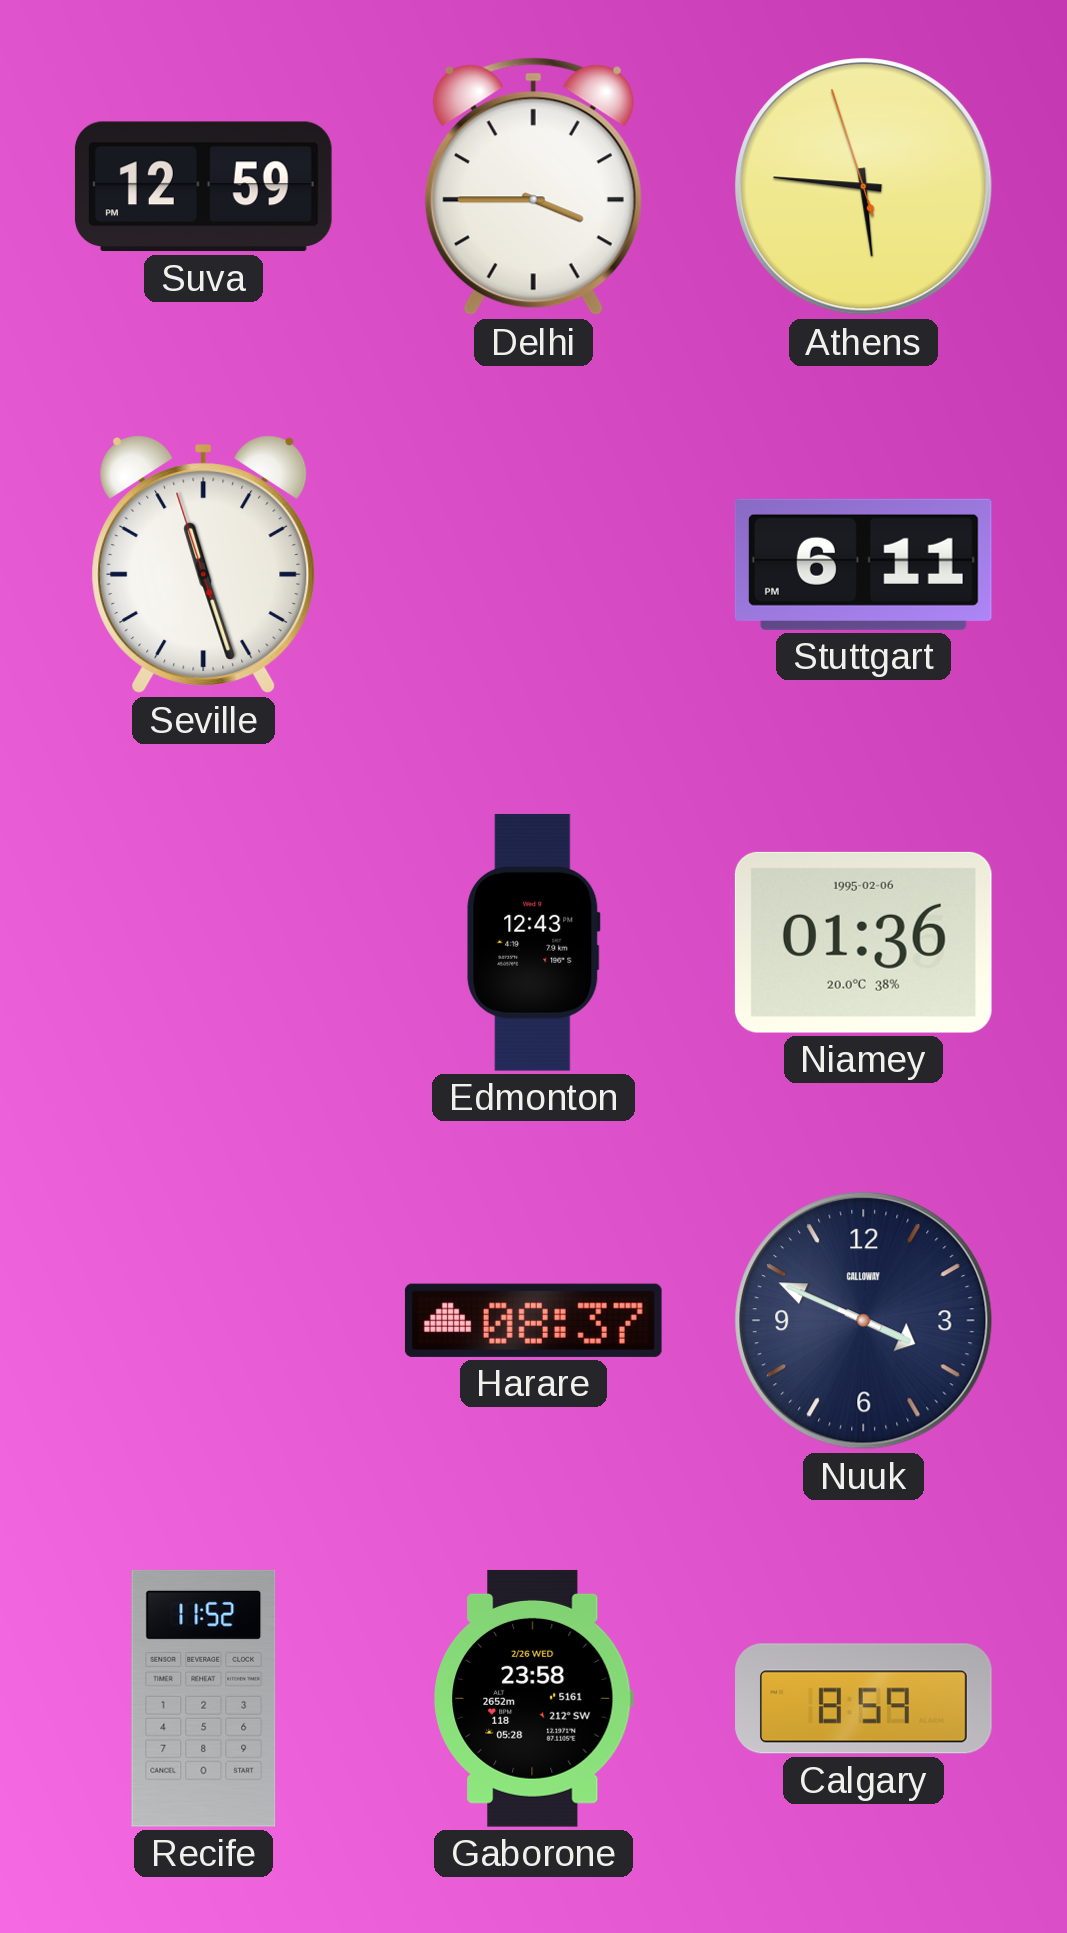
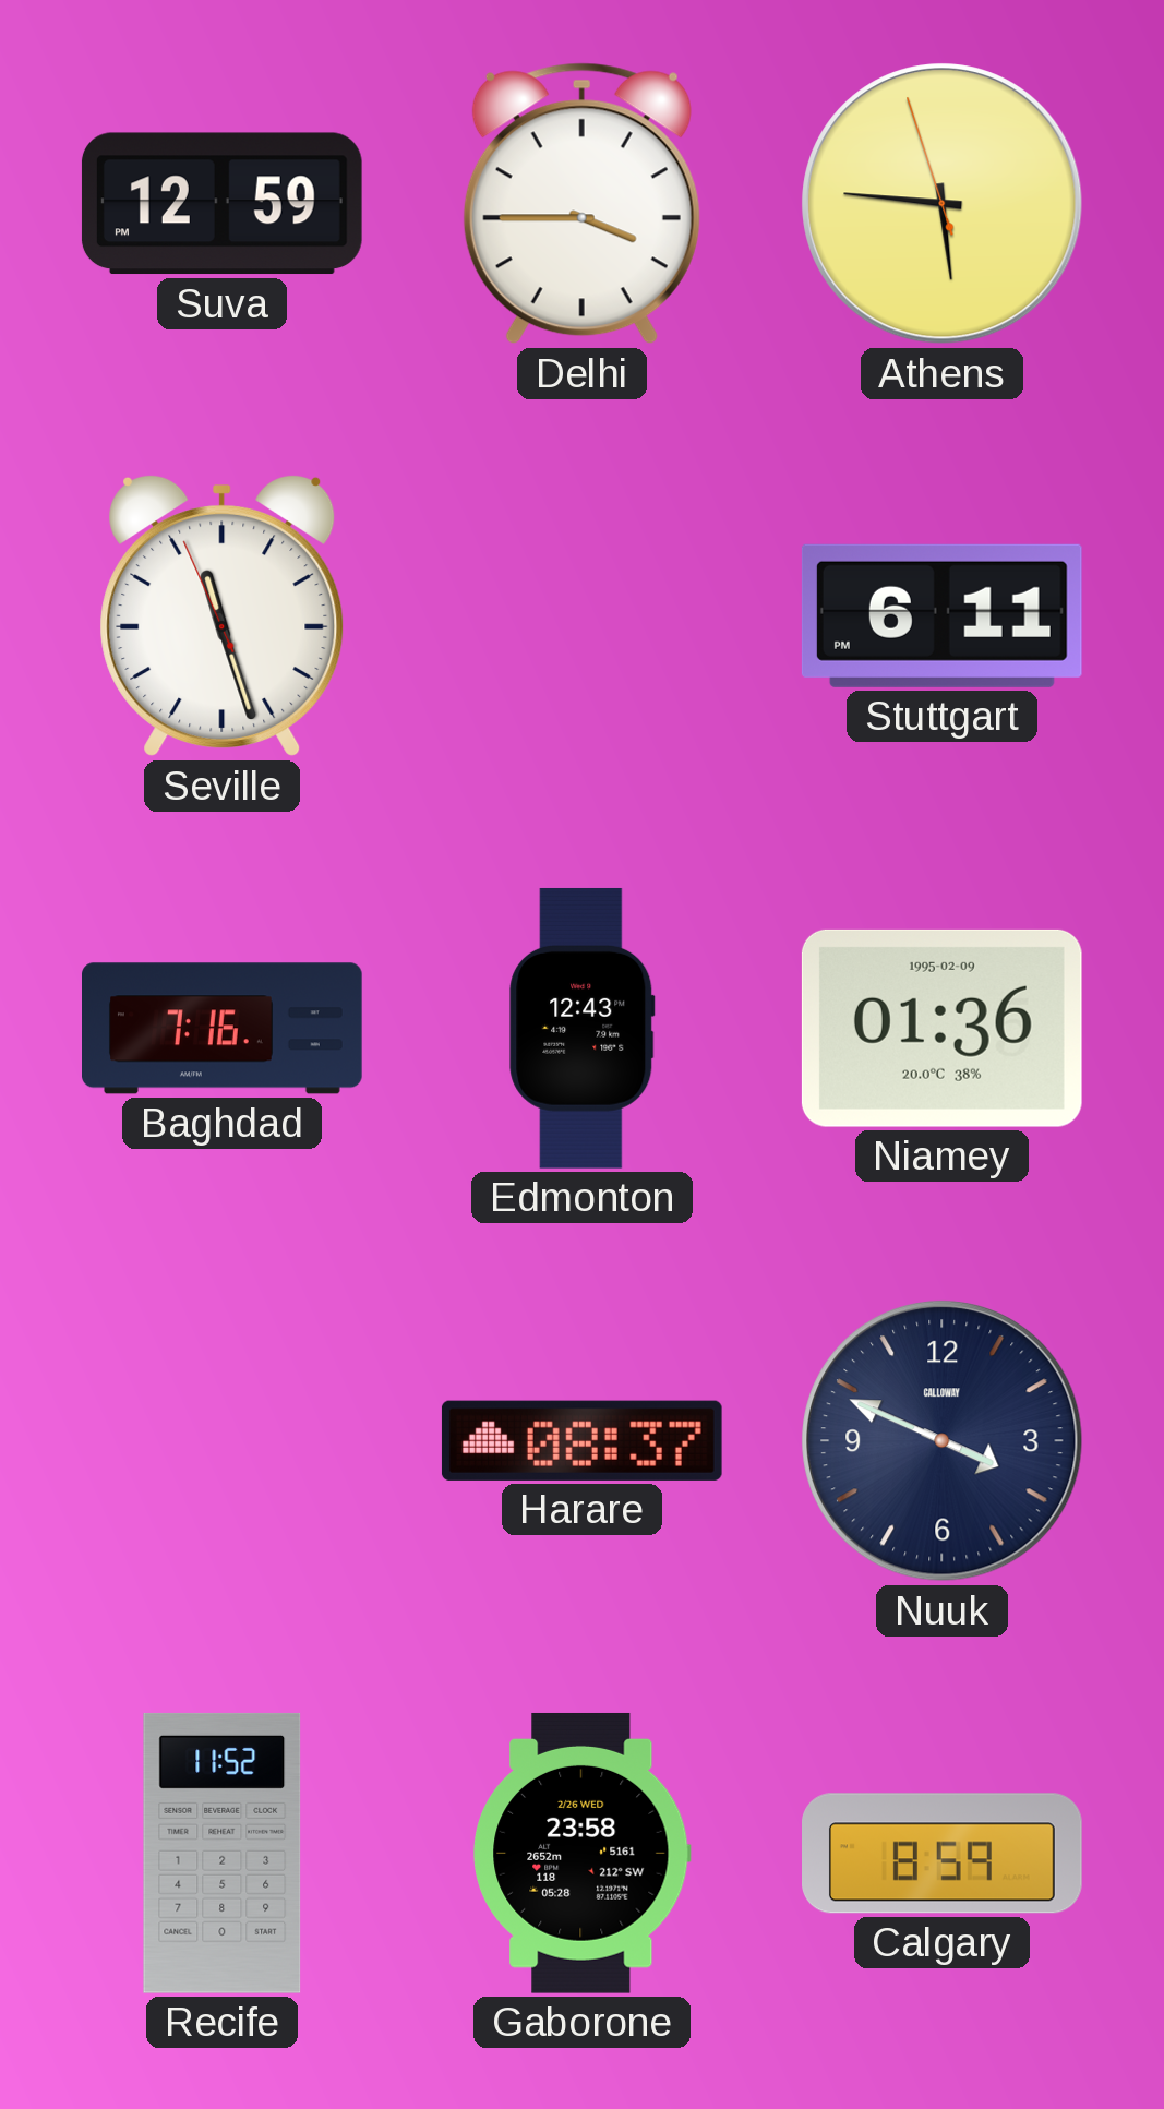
Seville: 11:26:57 -> 11:26:56
Baghdad: none -> 7:16
Niamey date: 1995-02-06 -> 1995-02-09
